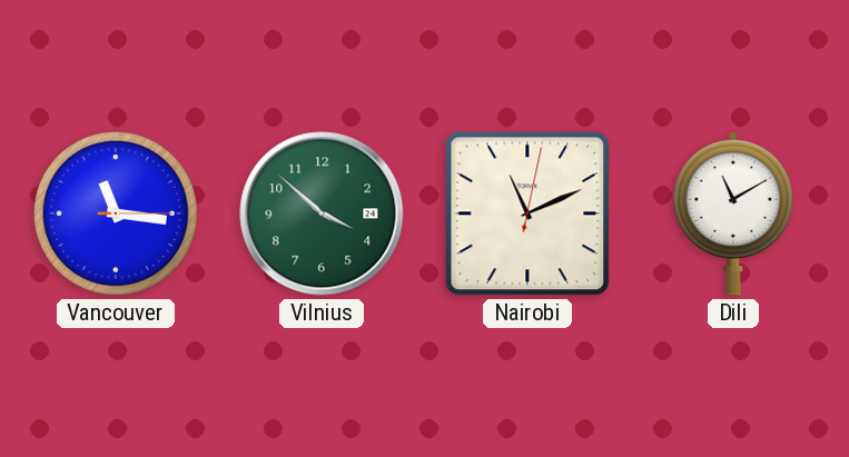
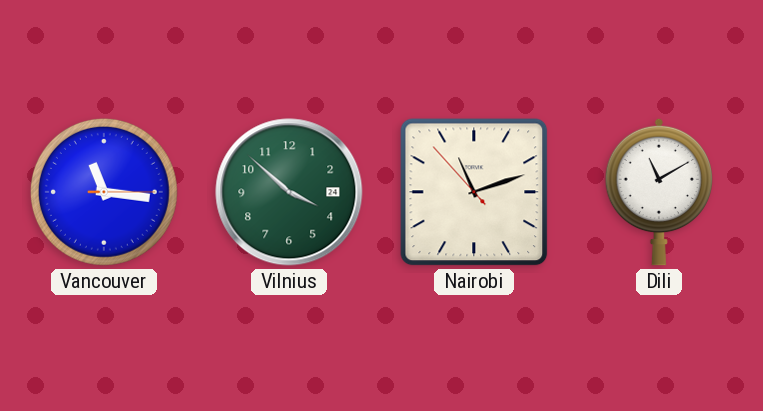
Nairobi: 11:11:02 -> 11:11:53
